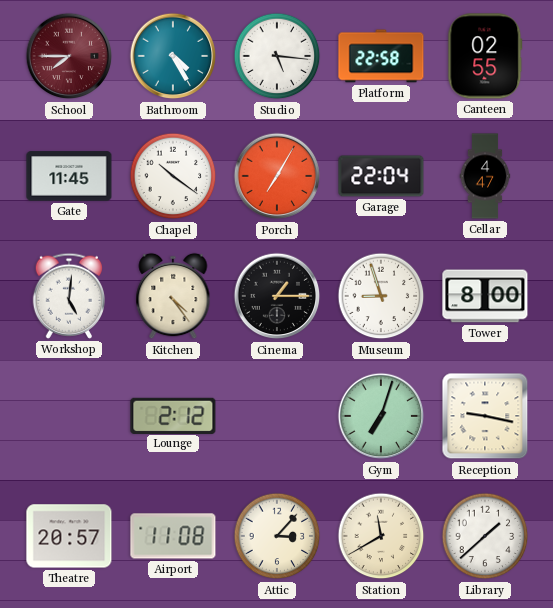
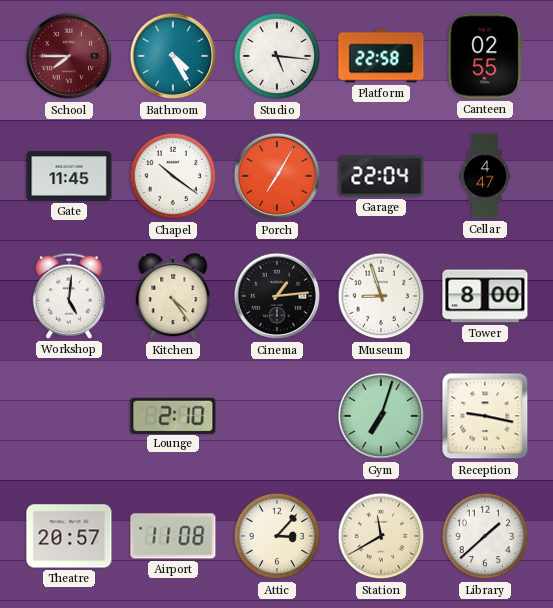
Cinema: 1:15 -> 1:14
Lounge: 2:12 -> 2:10
